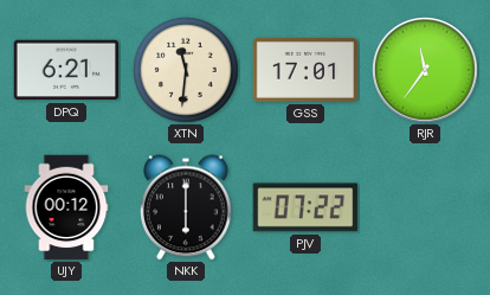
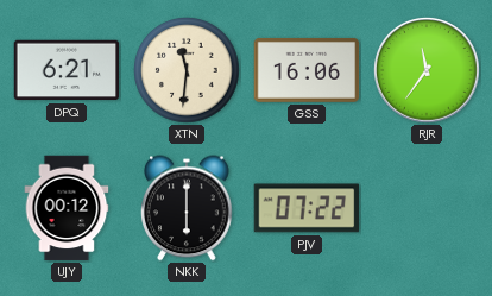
GSS: 17:01 -> 16:06
